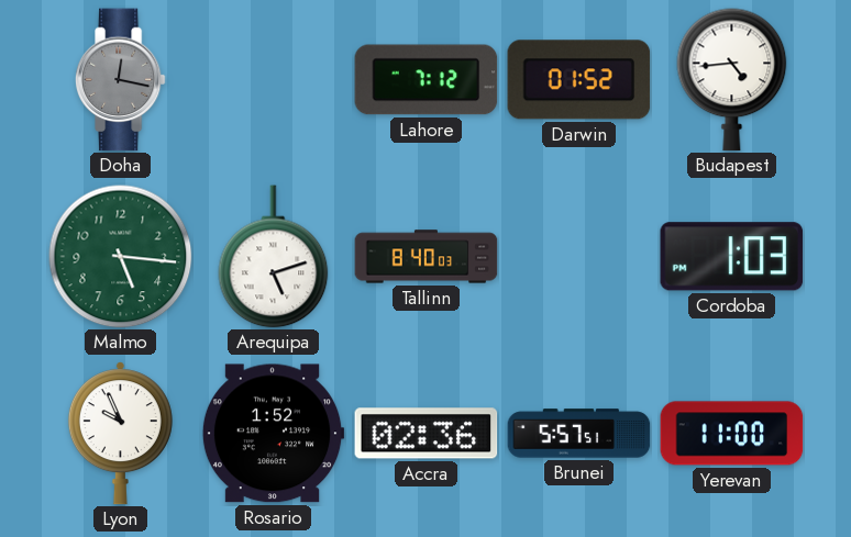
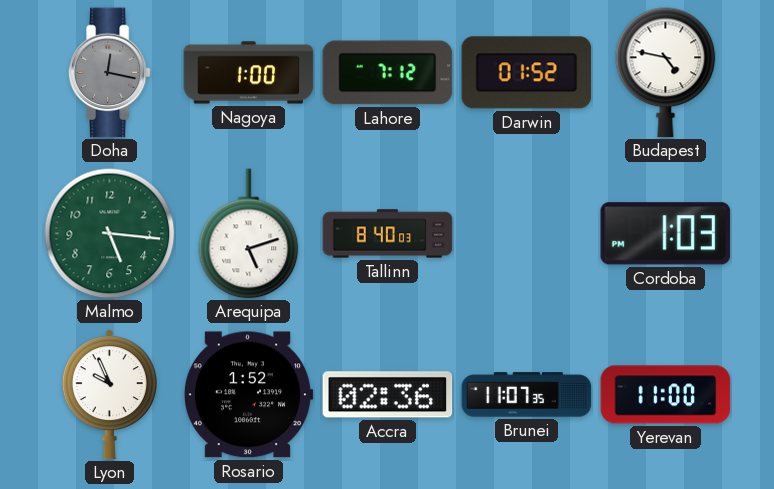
Nagoya: none -> 1:00
Budapest: 4:44 -> 4:47
Brunei: 5:57 -> 11:07
